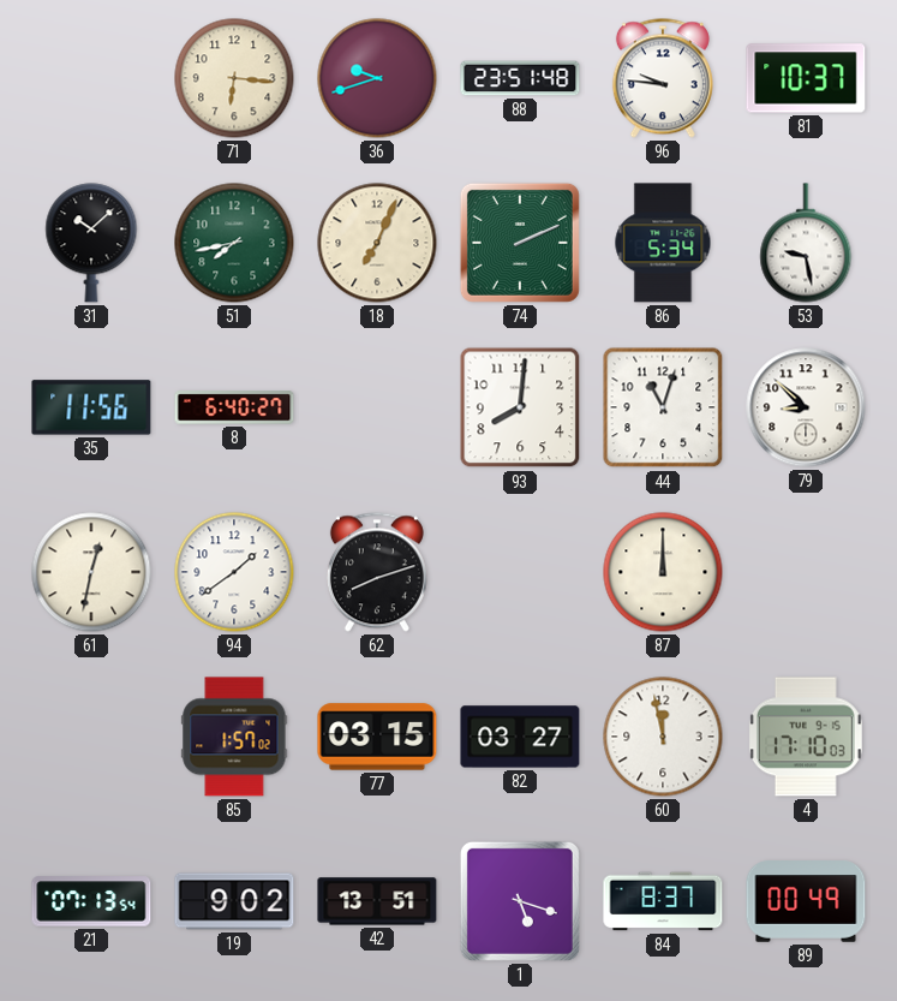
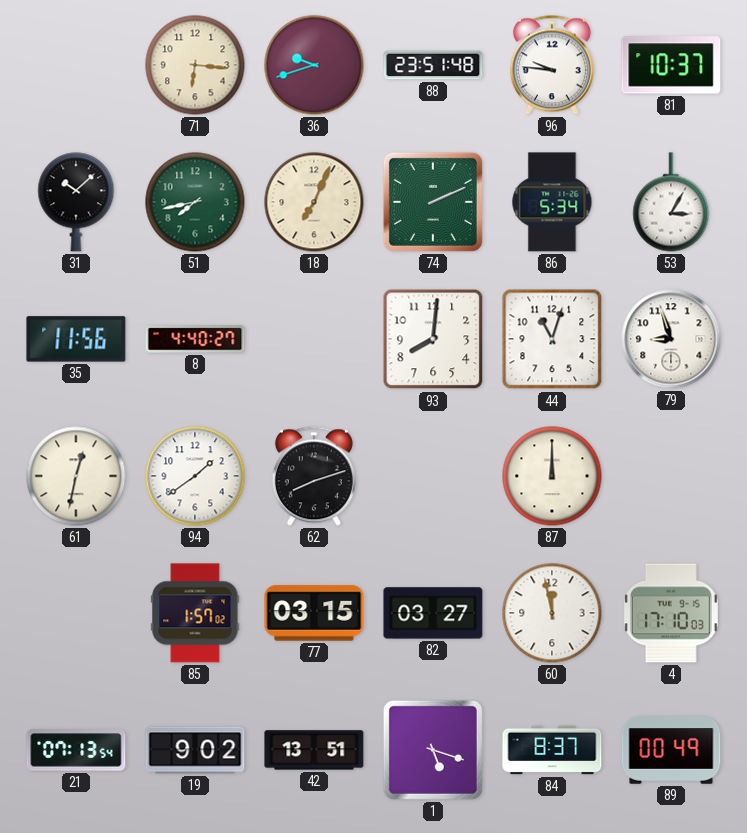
53: 9:28 -> 3:05
8: 6:40 -> 4:40
79: 8:52 -> 8:57
